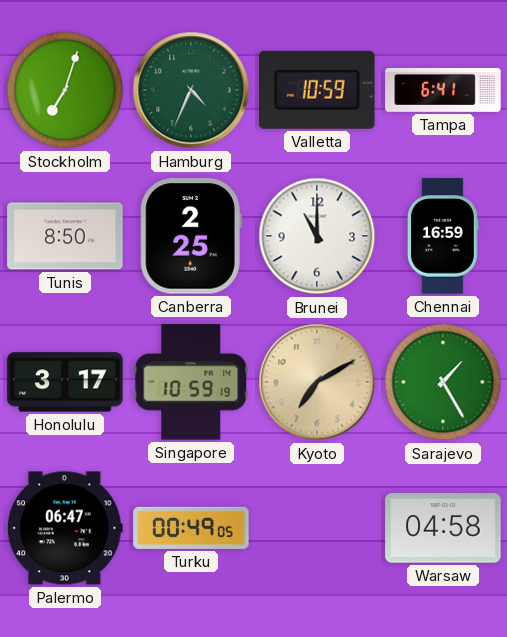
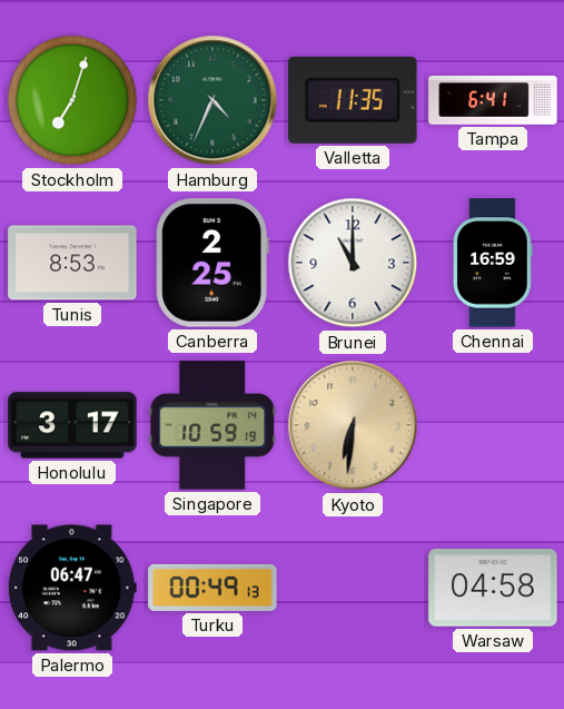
Valletta: 10:59 -> 11:35
Tunis: 8:50 -> 8:53
Kyoto: 7:10 -> 6:31
Sarajevo: 1:25 -> none
Turku: 00:49:05 -> 00:49:13
